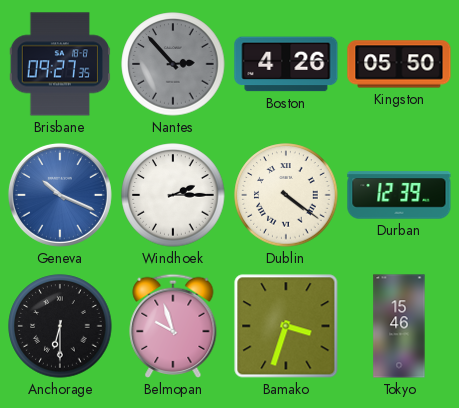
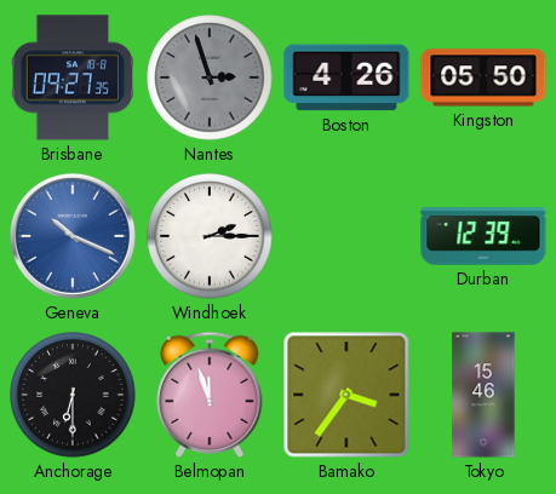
Nantes: 2:53 -> 2:57
Dublin: 4:21 -> none
Belmopan: 9:57 -> 11:57
Bamako: 3:33 -> 3:36
